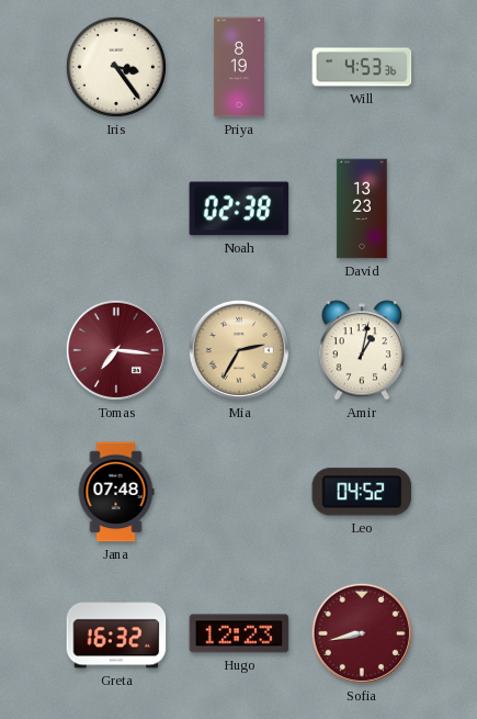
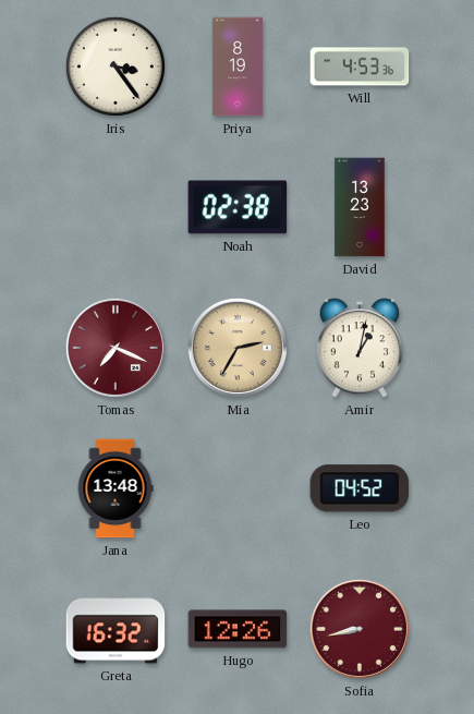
Tomas: 7:16 -> 7:19
Jana: 07:48 -> 13:48
Hugo: 12:23 -> 12:26
